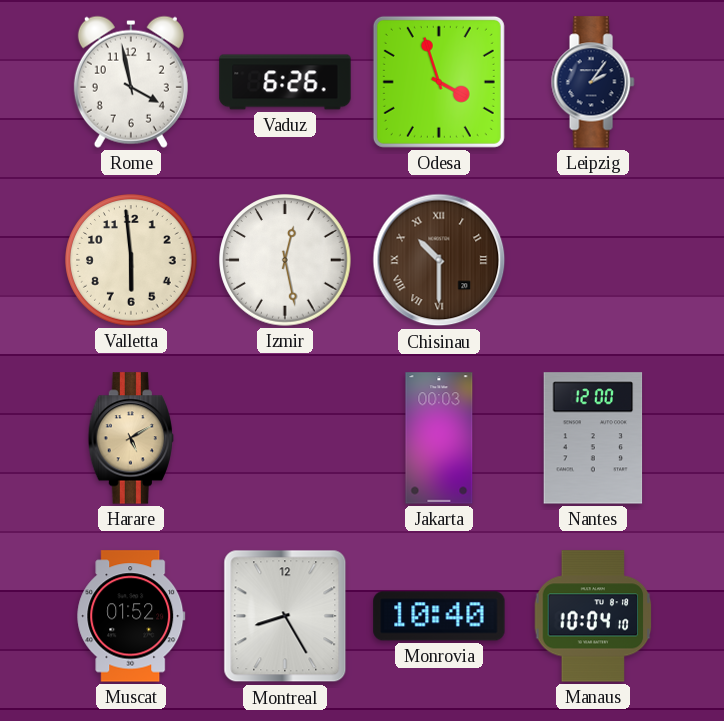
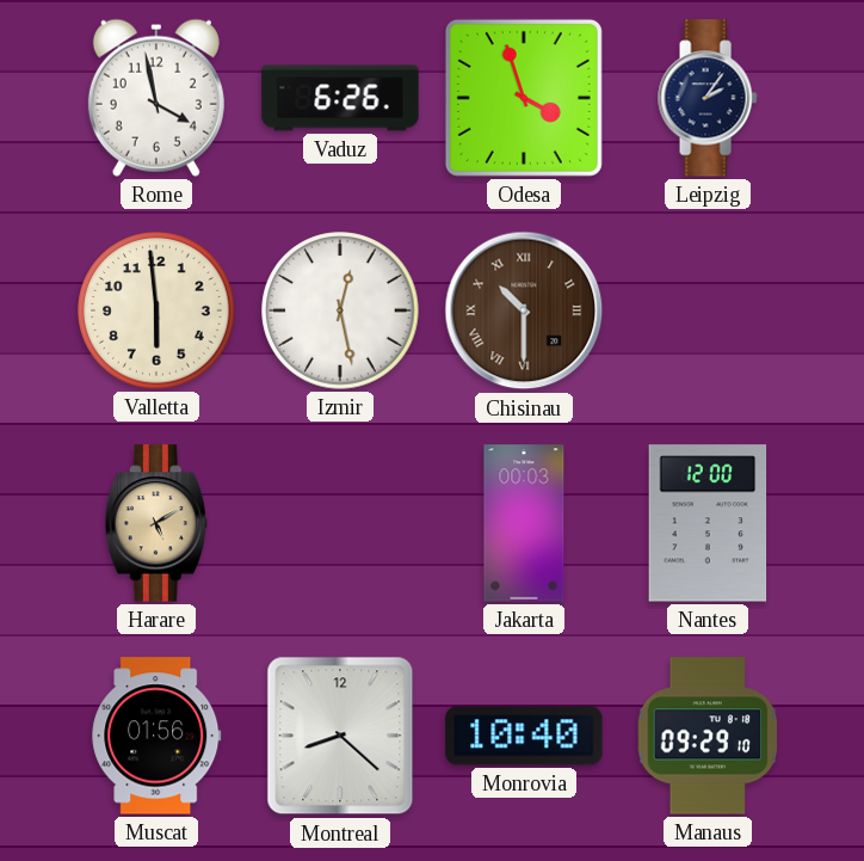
Muscat: 01:52 -> 01:56
Montreal: 8:25 -> 8:22
Manaus: 10:04 -> 09:29
